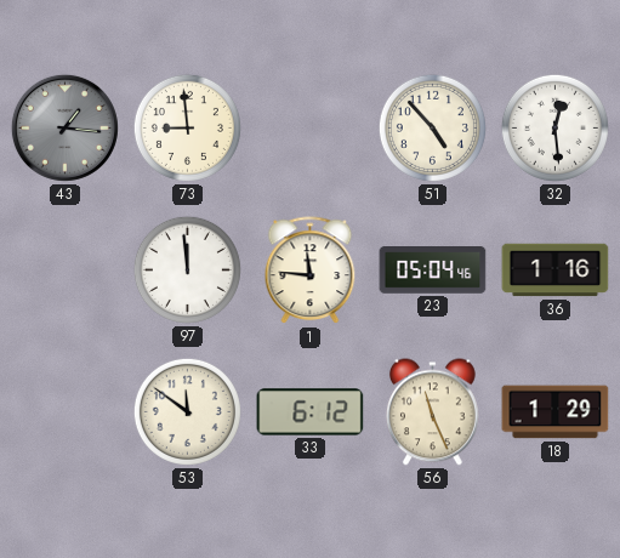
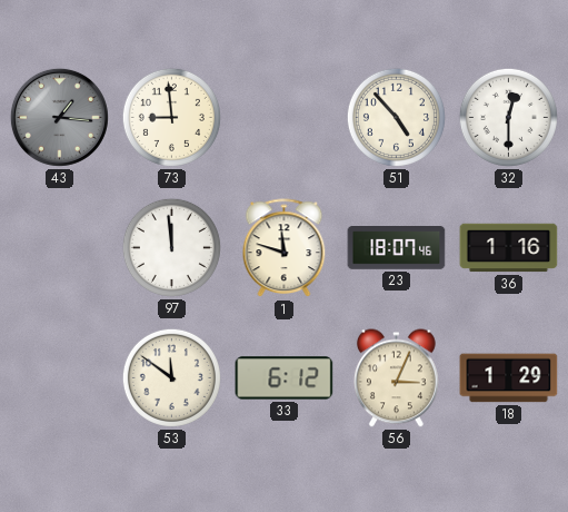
32: 12:29 -> 12:30
1: 11:46 -> 11:48
23: 05:04 -> 18:07
56: 11:26 -> 3:04
